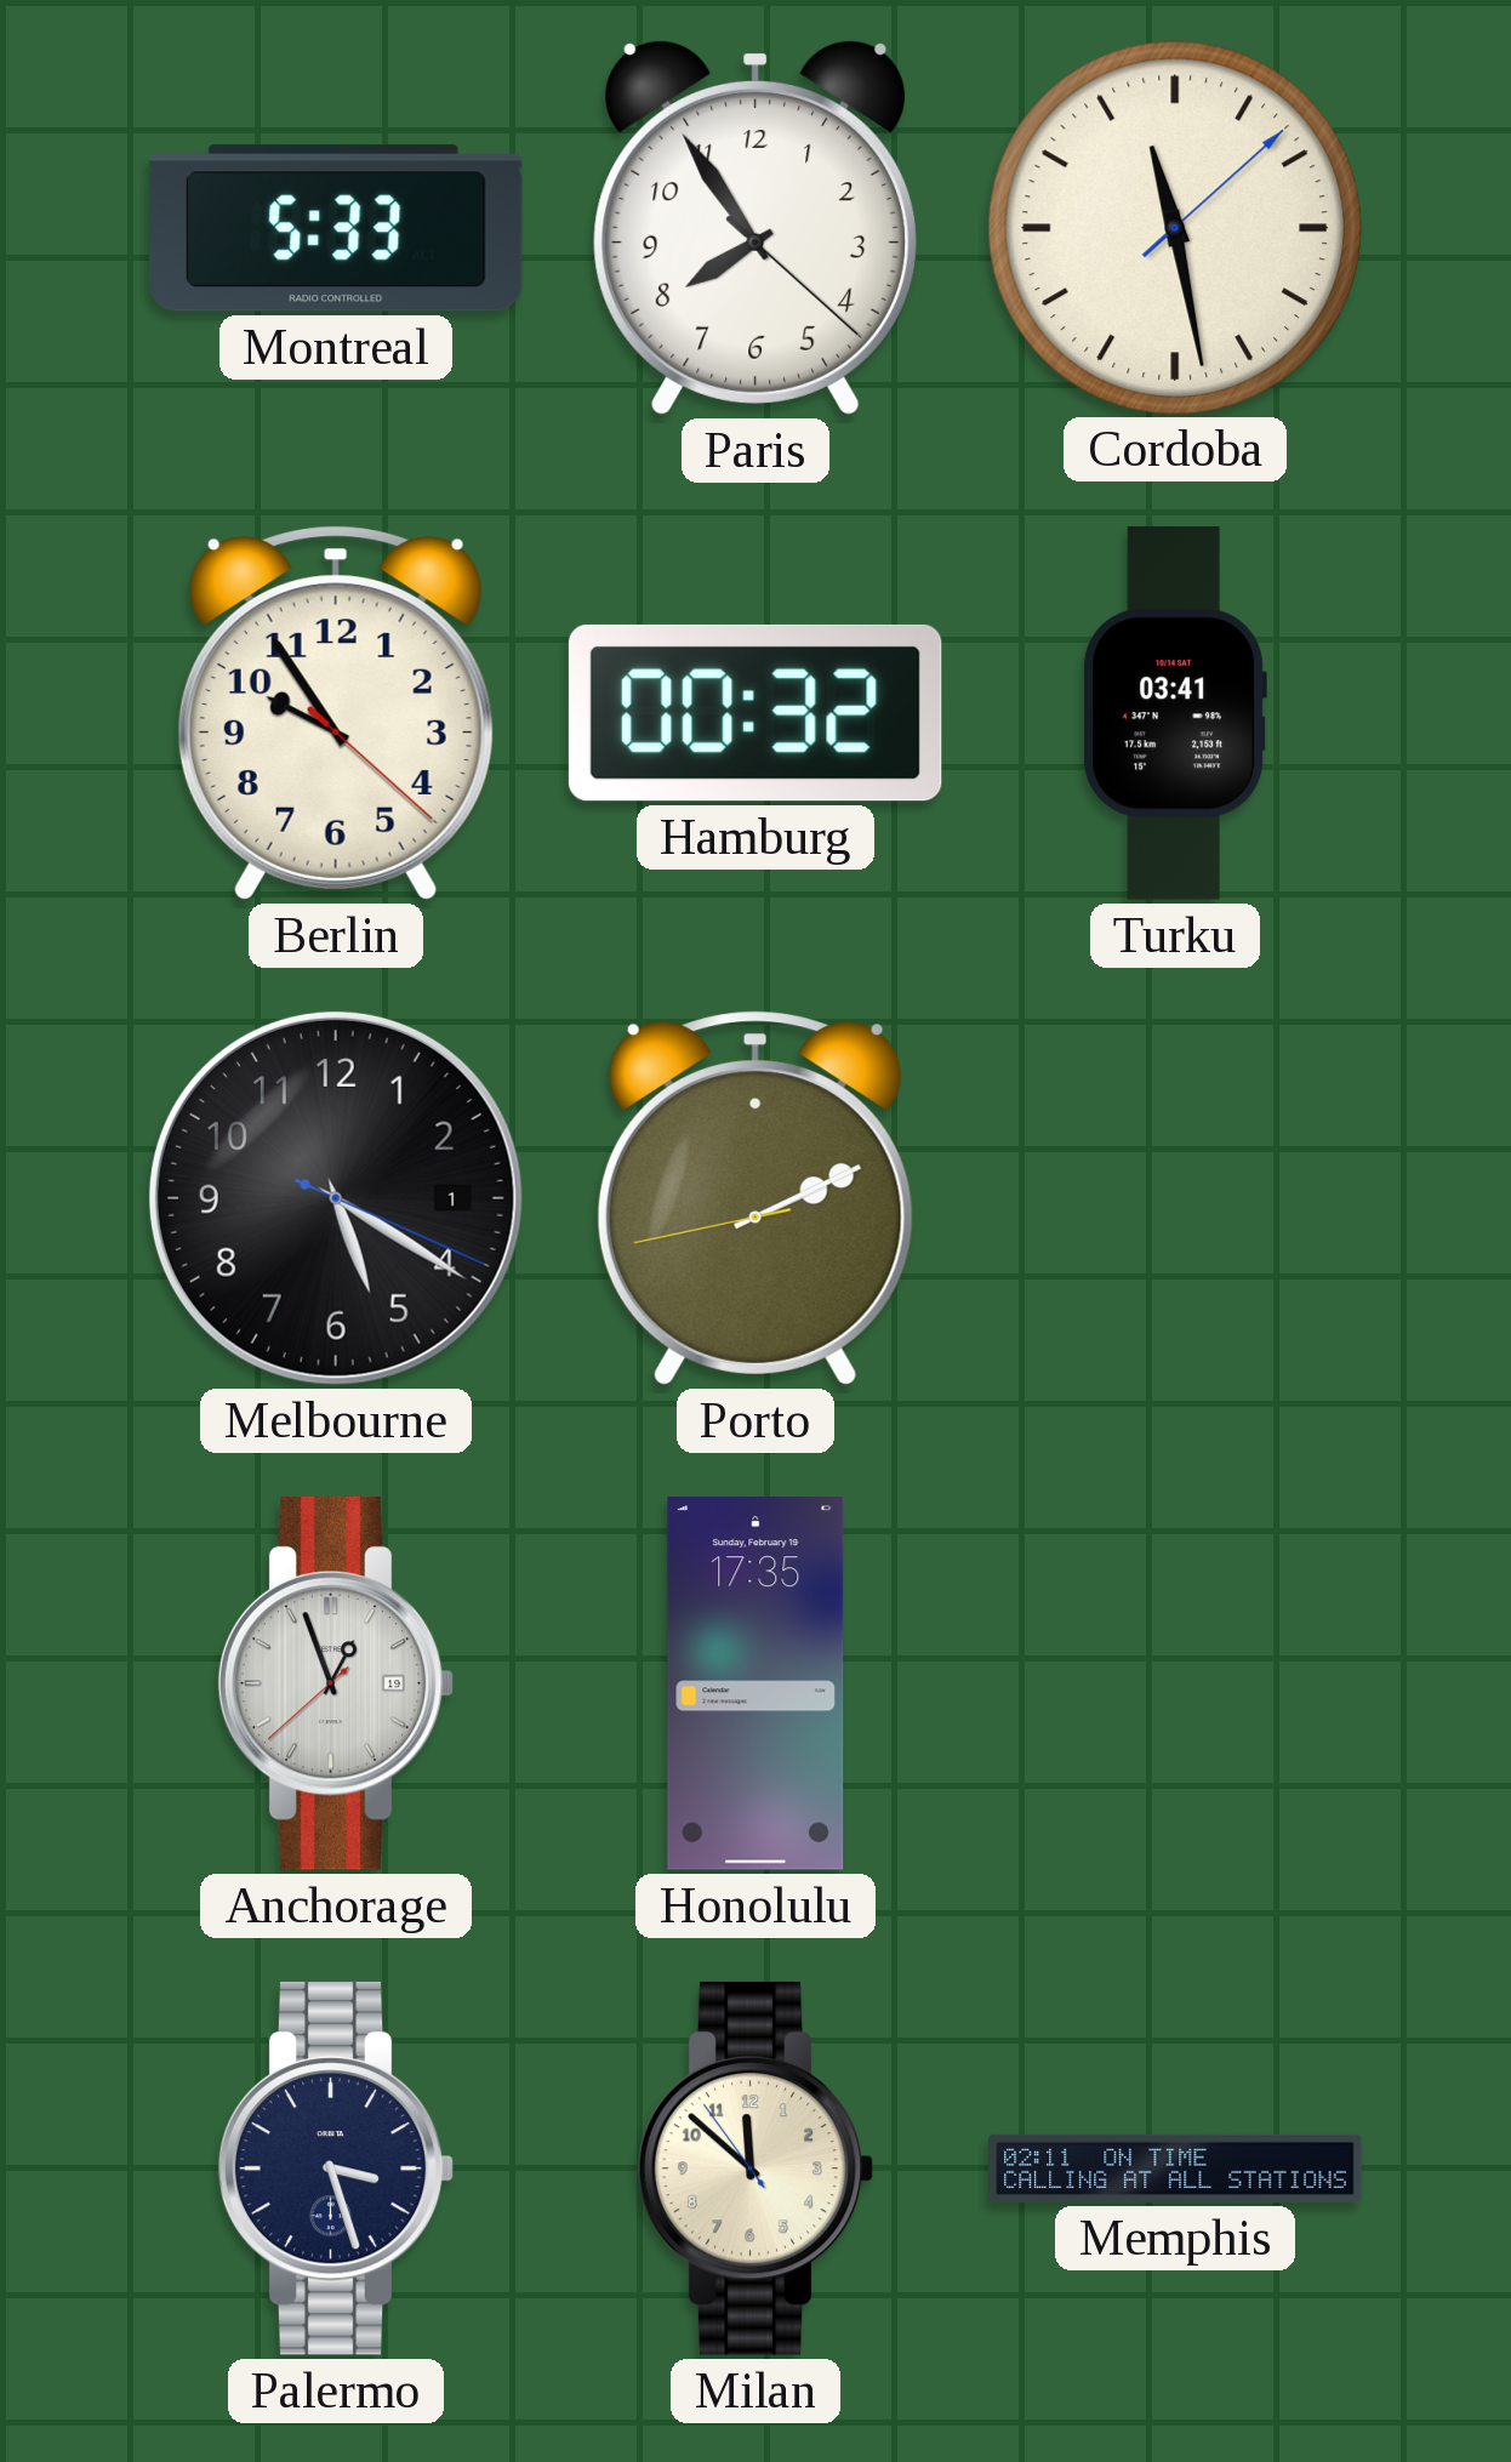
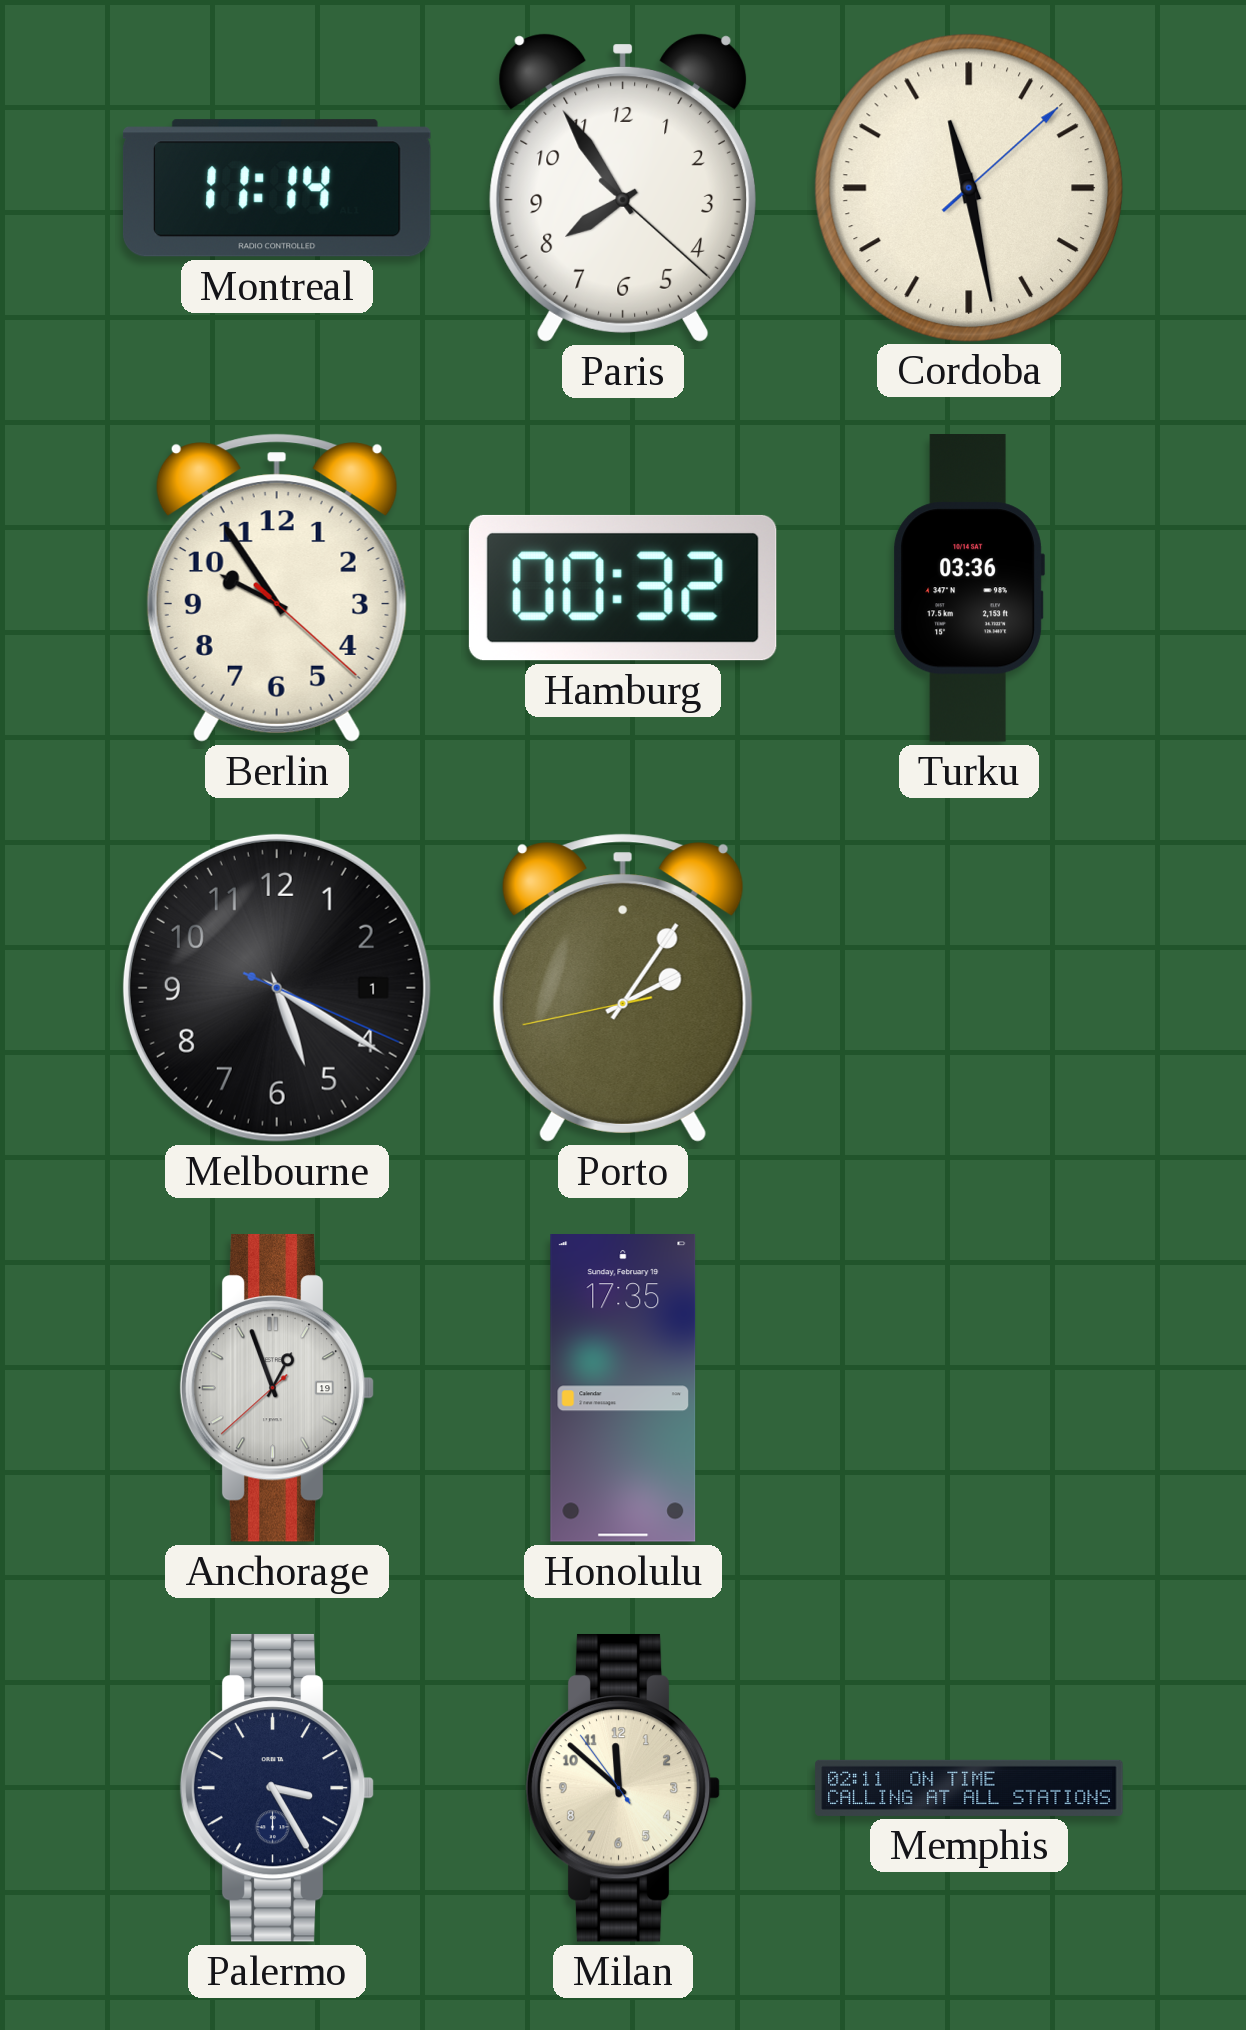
Montreal: 5:33 -> 11:14
Turku: 03:41 -> 03:36
Porto: 2:10 -> 2:05
Palermo: 3:27 -> 3:25
